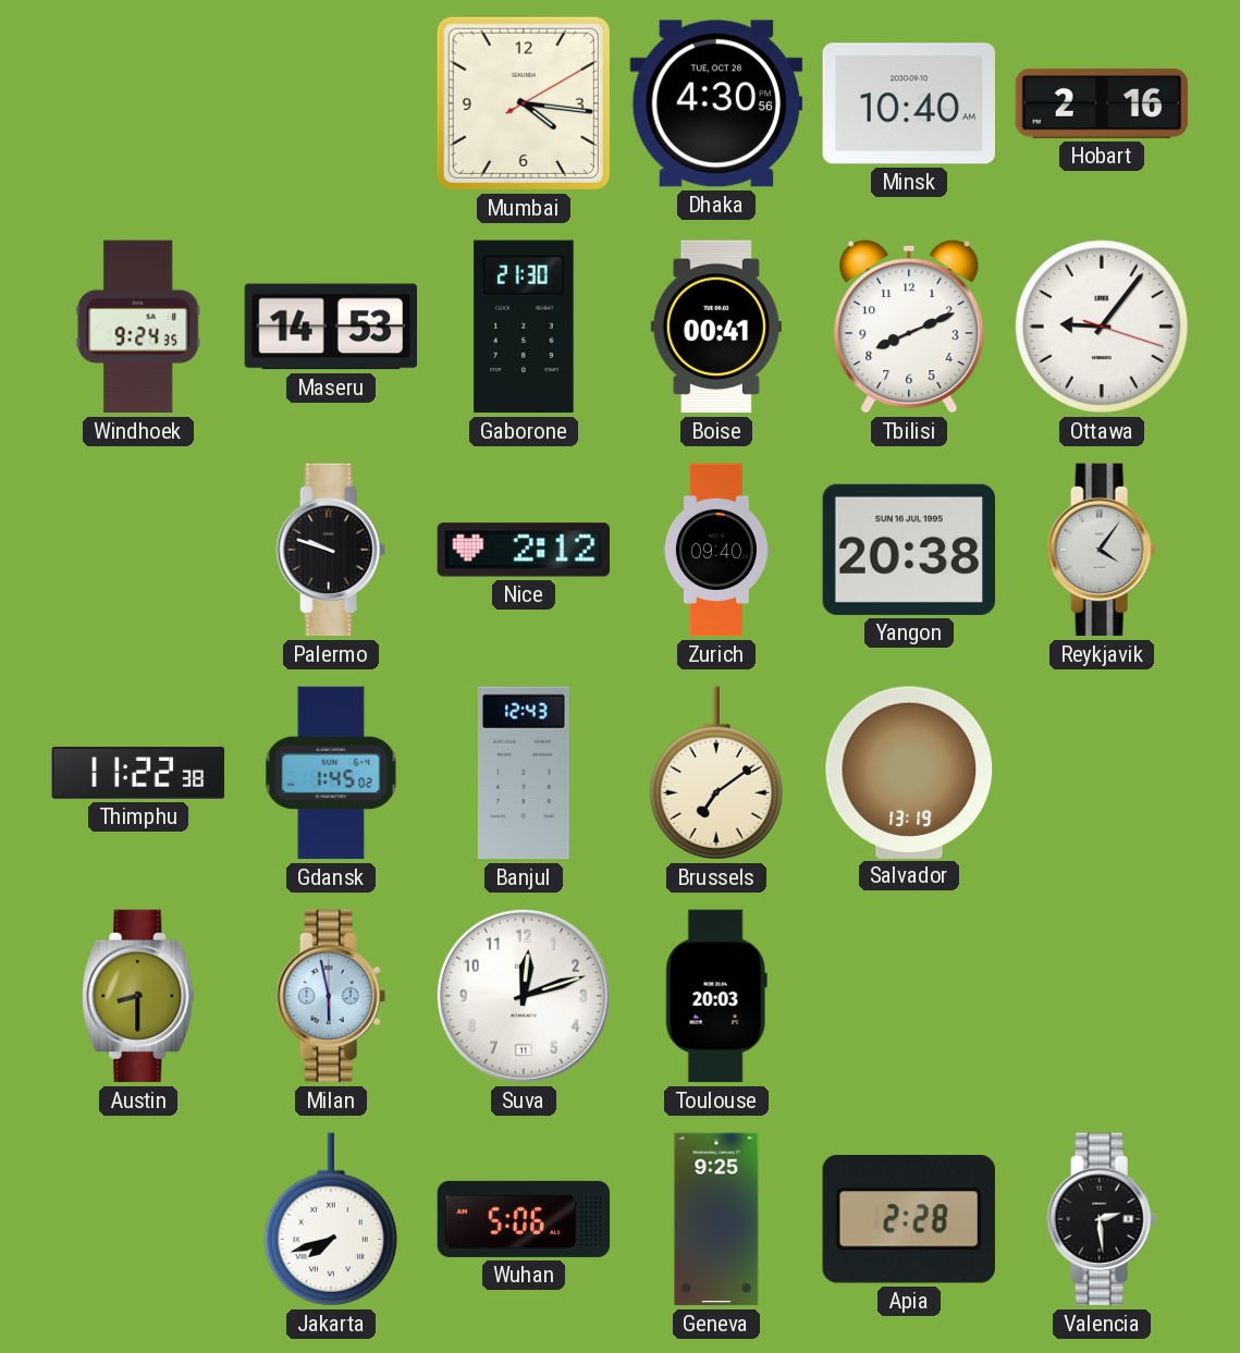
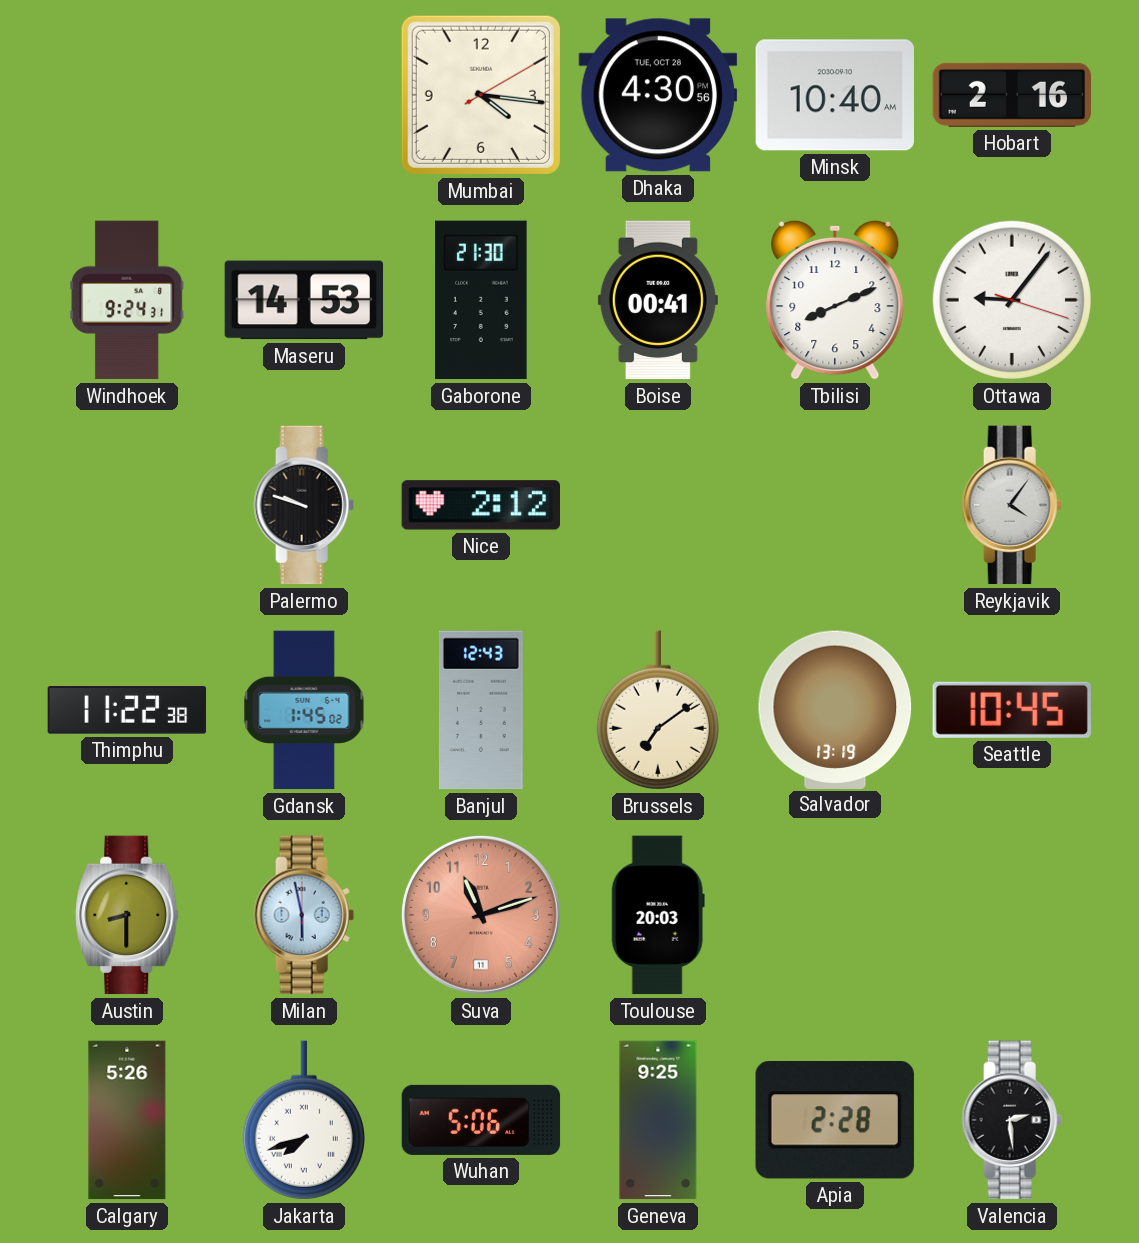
Windhoek: 9:24:35 -> 9:24:31
Zurich: 09:40 -> none
Yangon: 20:38 -> none
Seattle: none -> 10:45
Suva: 12:12 -> 11:12
Suva dial: white -> salmon
Calgary: none -> 5:26
